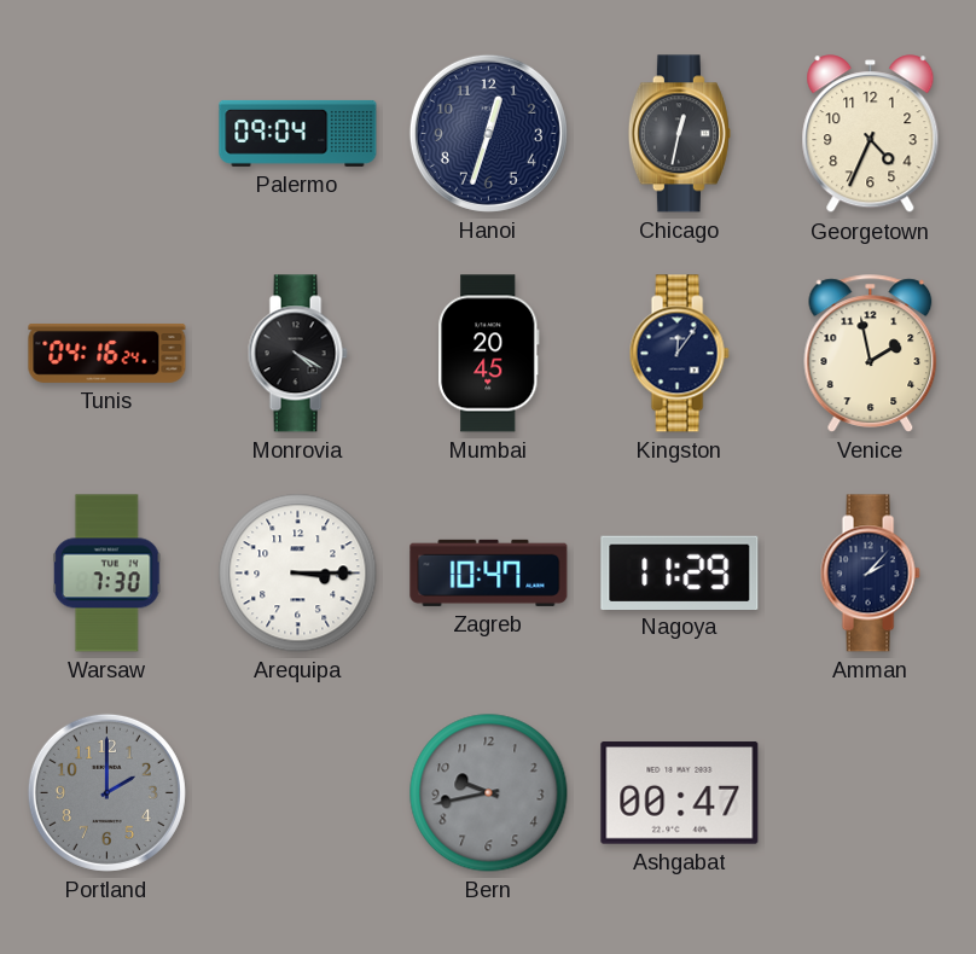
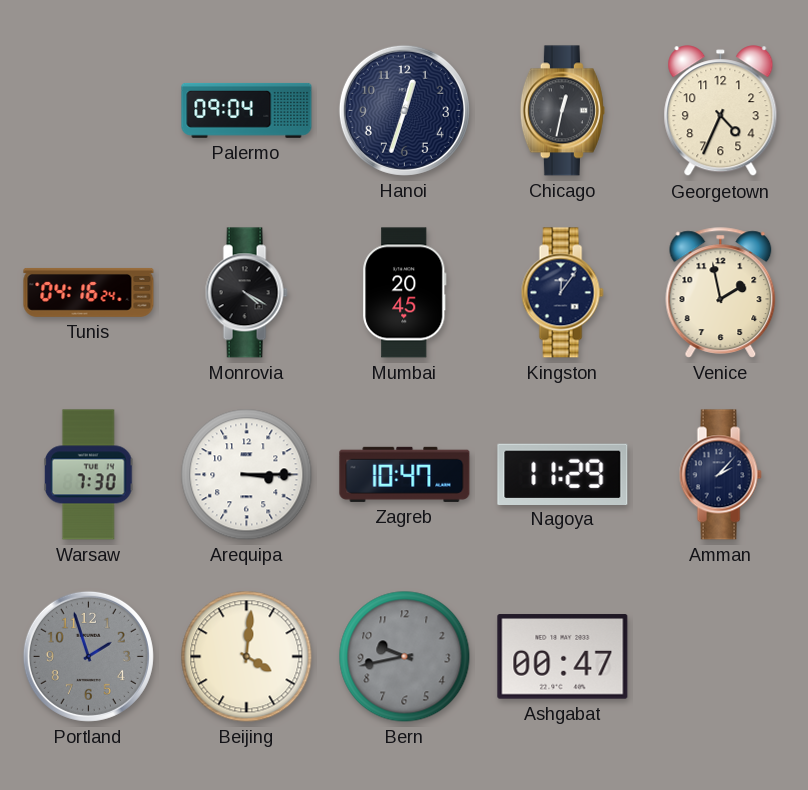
Portland: 2:00 -> 1:57
Beijing: none -> 4:01
